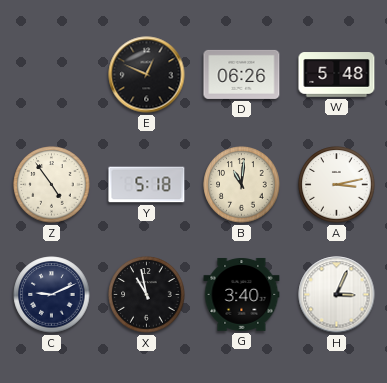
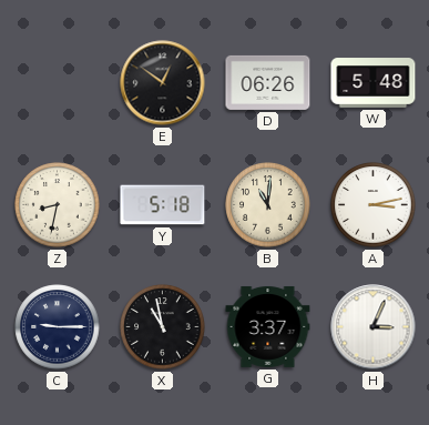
E: 12:49 -> 12:51
Z: 4:54 -> 8:32
C: 9:11 -> 9:15
G: 3:40 -> 3:37
